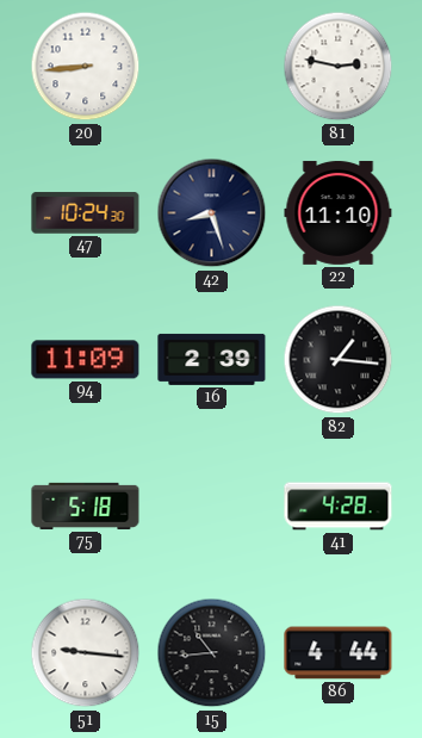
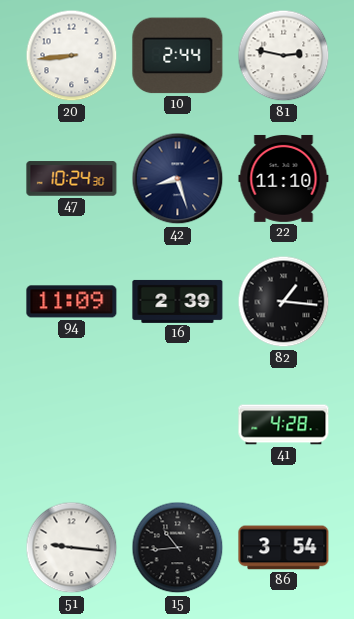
10: none -> 2:44
75: 5:18 -> none
86: 4:44 -> 3:54
